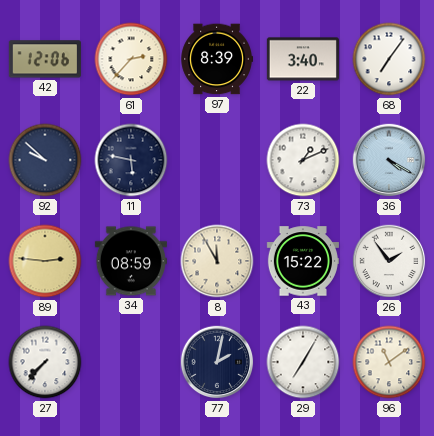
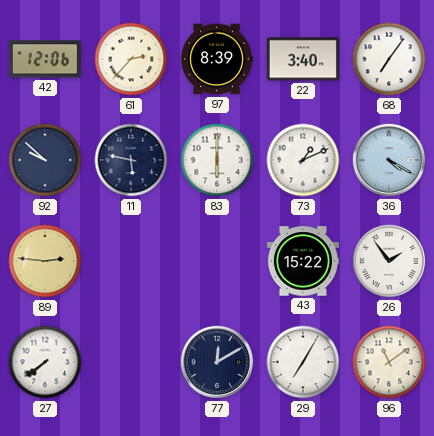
83: none -> 6:00
34: 08:59 -> none
8: 11:55 -> none
27: 7:37 -> 7:39
77: 2:02 -> 12:10
